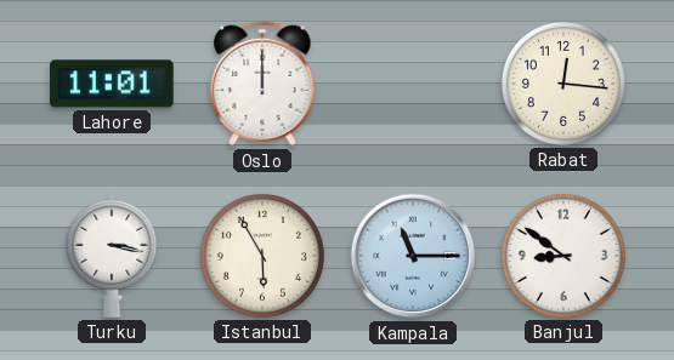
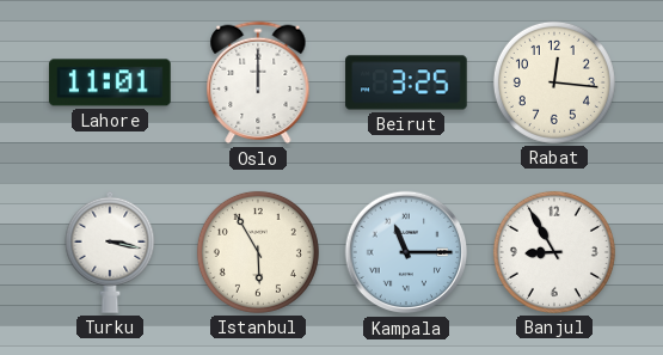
Beirut: none -> 3:25
Banjul: 8:51 -> 8:55
